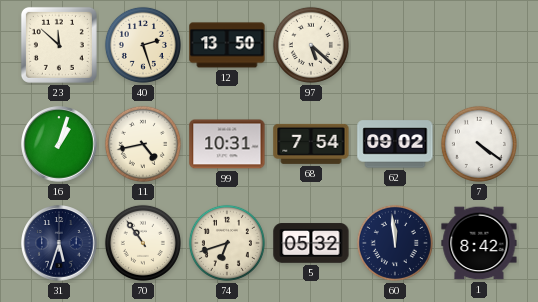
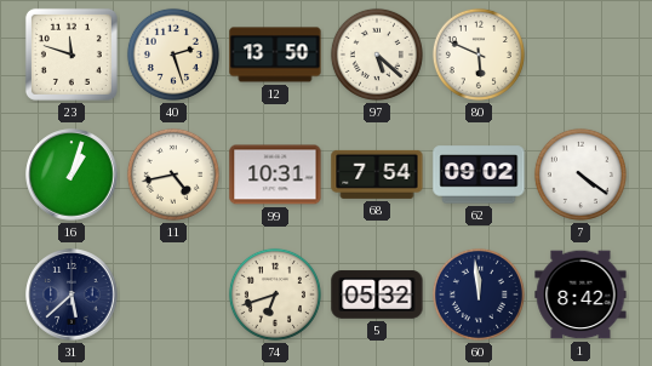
23: 11:52 -> 11:48
80: none -> 5:49
31: 5:33 -> 5:38
70: 10:54 -> none
